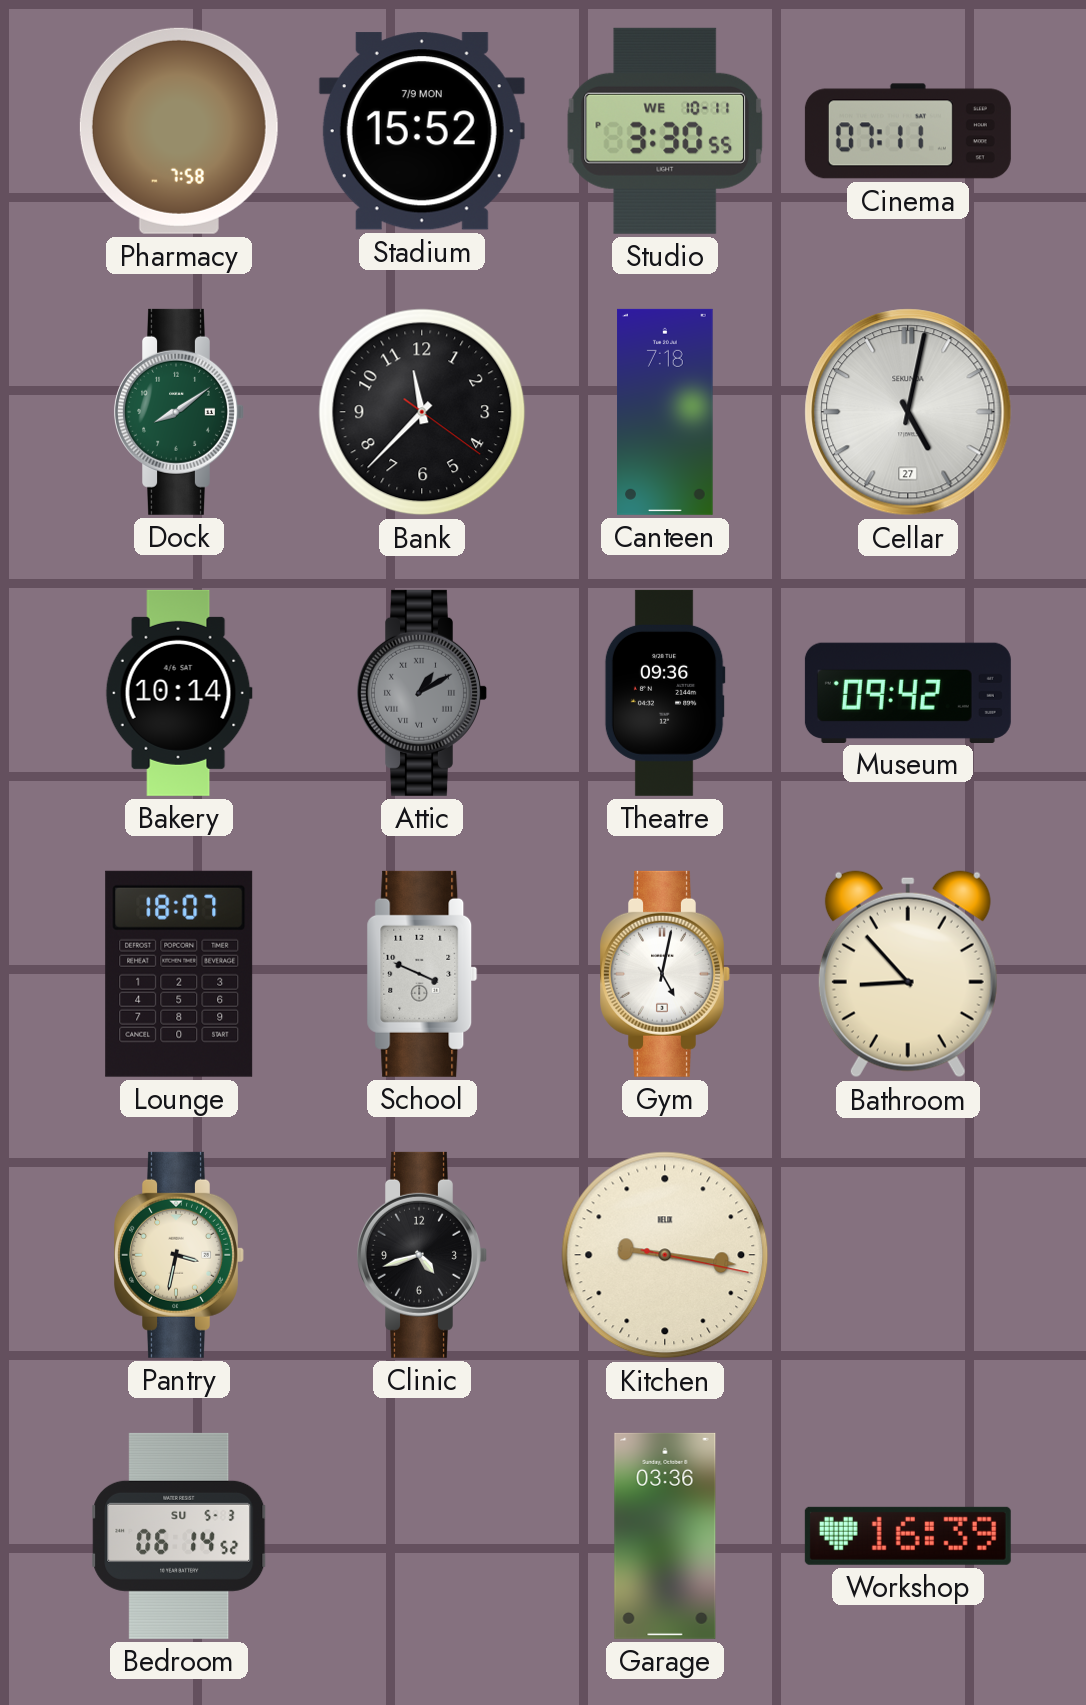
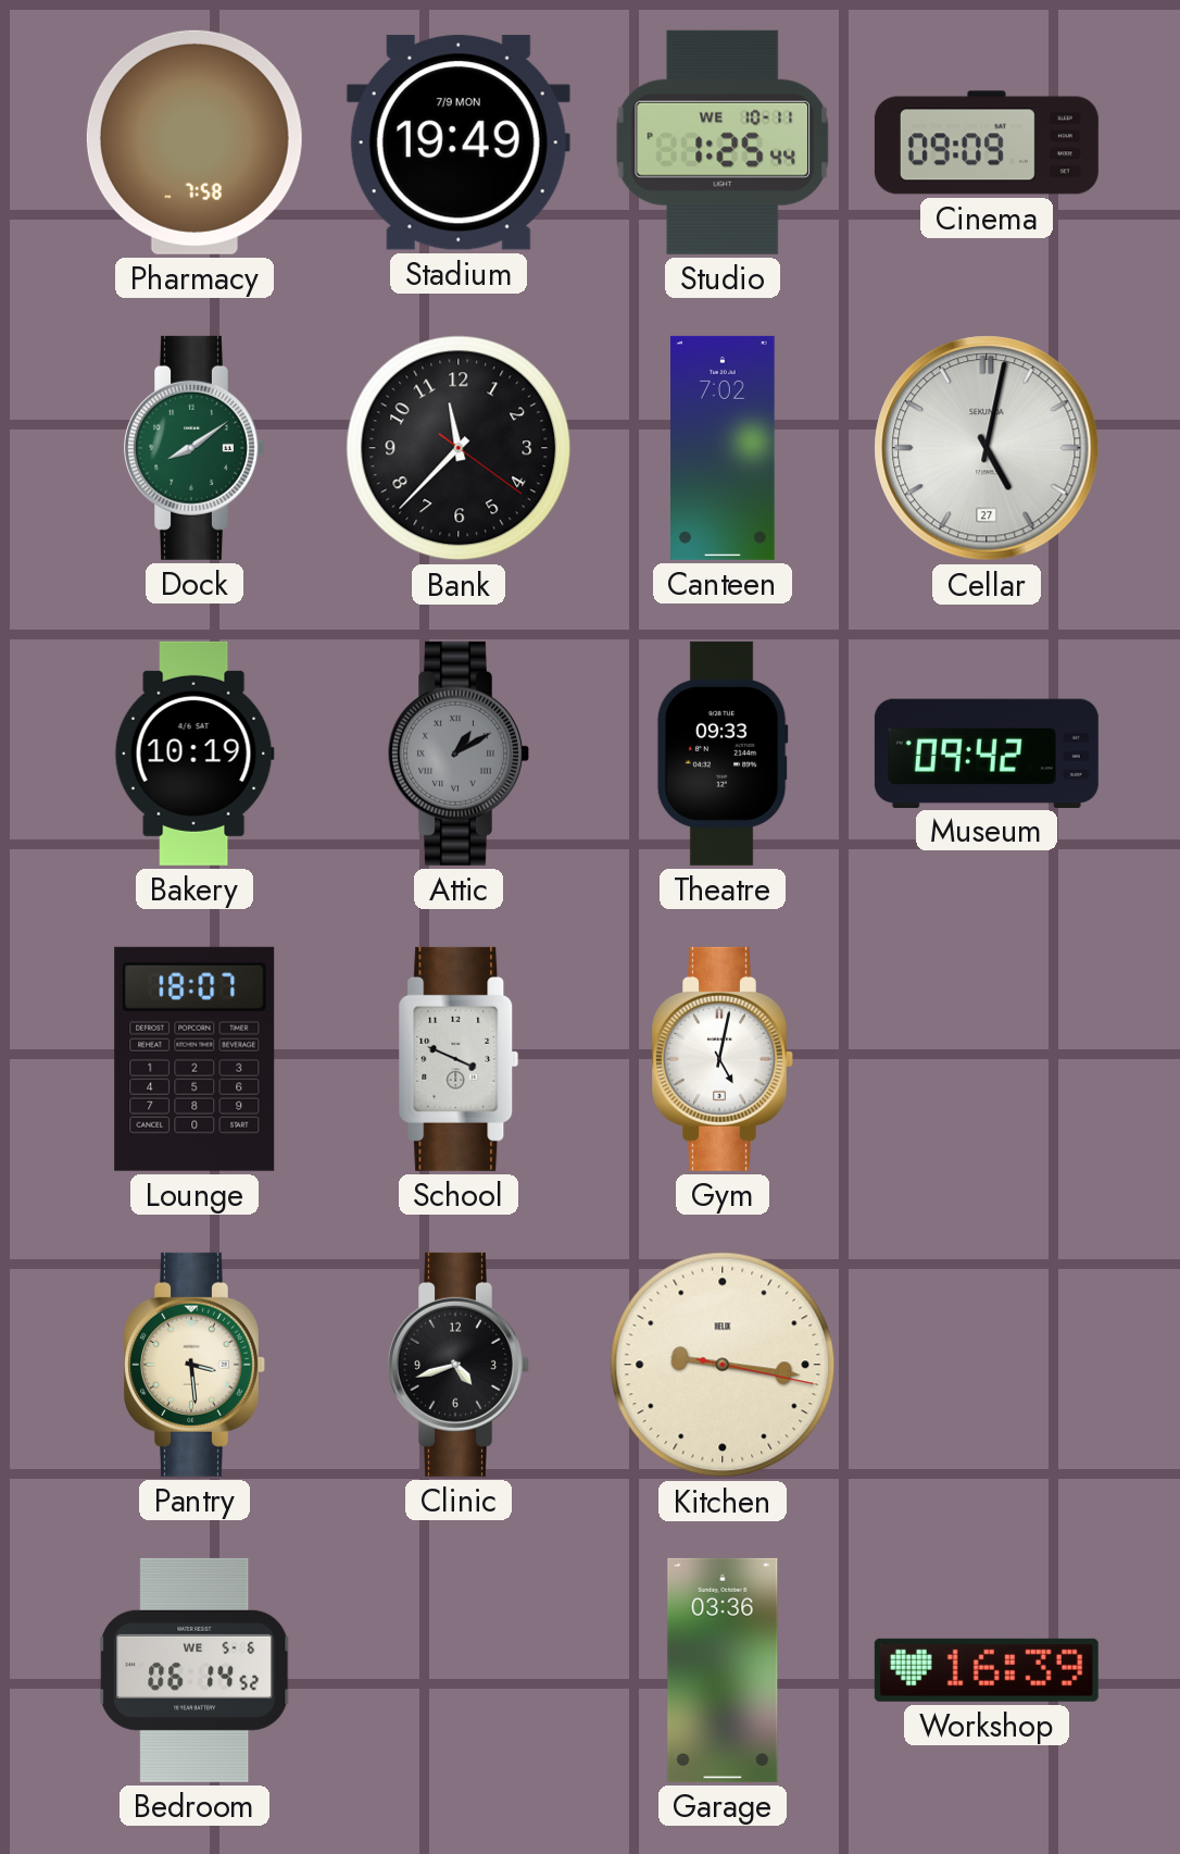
Stadium: 15:52 -> 19:49
Studio: 3:30 -> 1:25
Cinema: 07:11 -> 09:09
Canteen: 7:18 -> 7:02
Bakery: 10:14 -> 10:19
Theatre: 09:36 -> 09:33
Bathroom: 8:53 -> none
Pantry: 3:32 -> 3:29
Bedroom date: SU 5-3 -> WE 5-6
